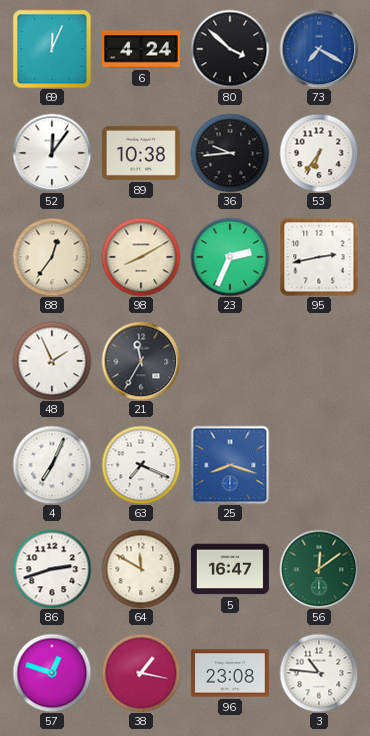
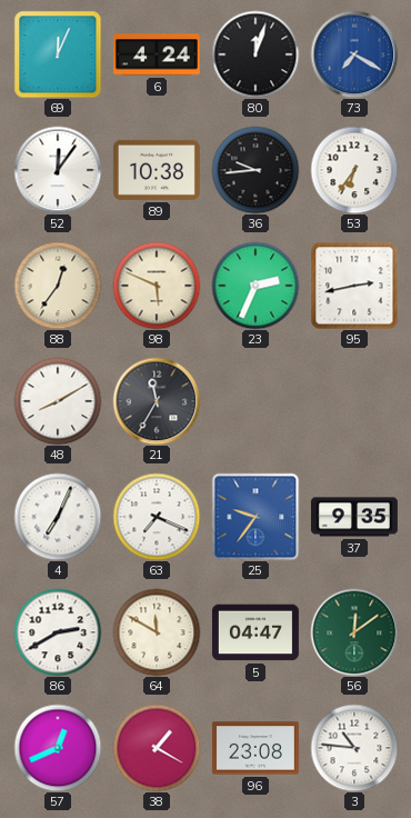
80: 3:52 -> 12:03
98: 8:10 -> 5:49
48: 1:56 -> 8:10
25: 8:18 -> 9:36
37: none -> 9:35
86: 2:42 -> 2:40
5: 16:47 -> 04:47
57: 12:48 -> 12:41
38: 1:17 -> 1:20
